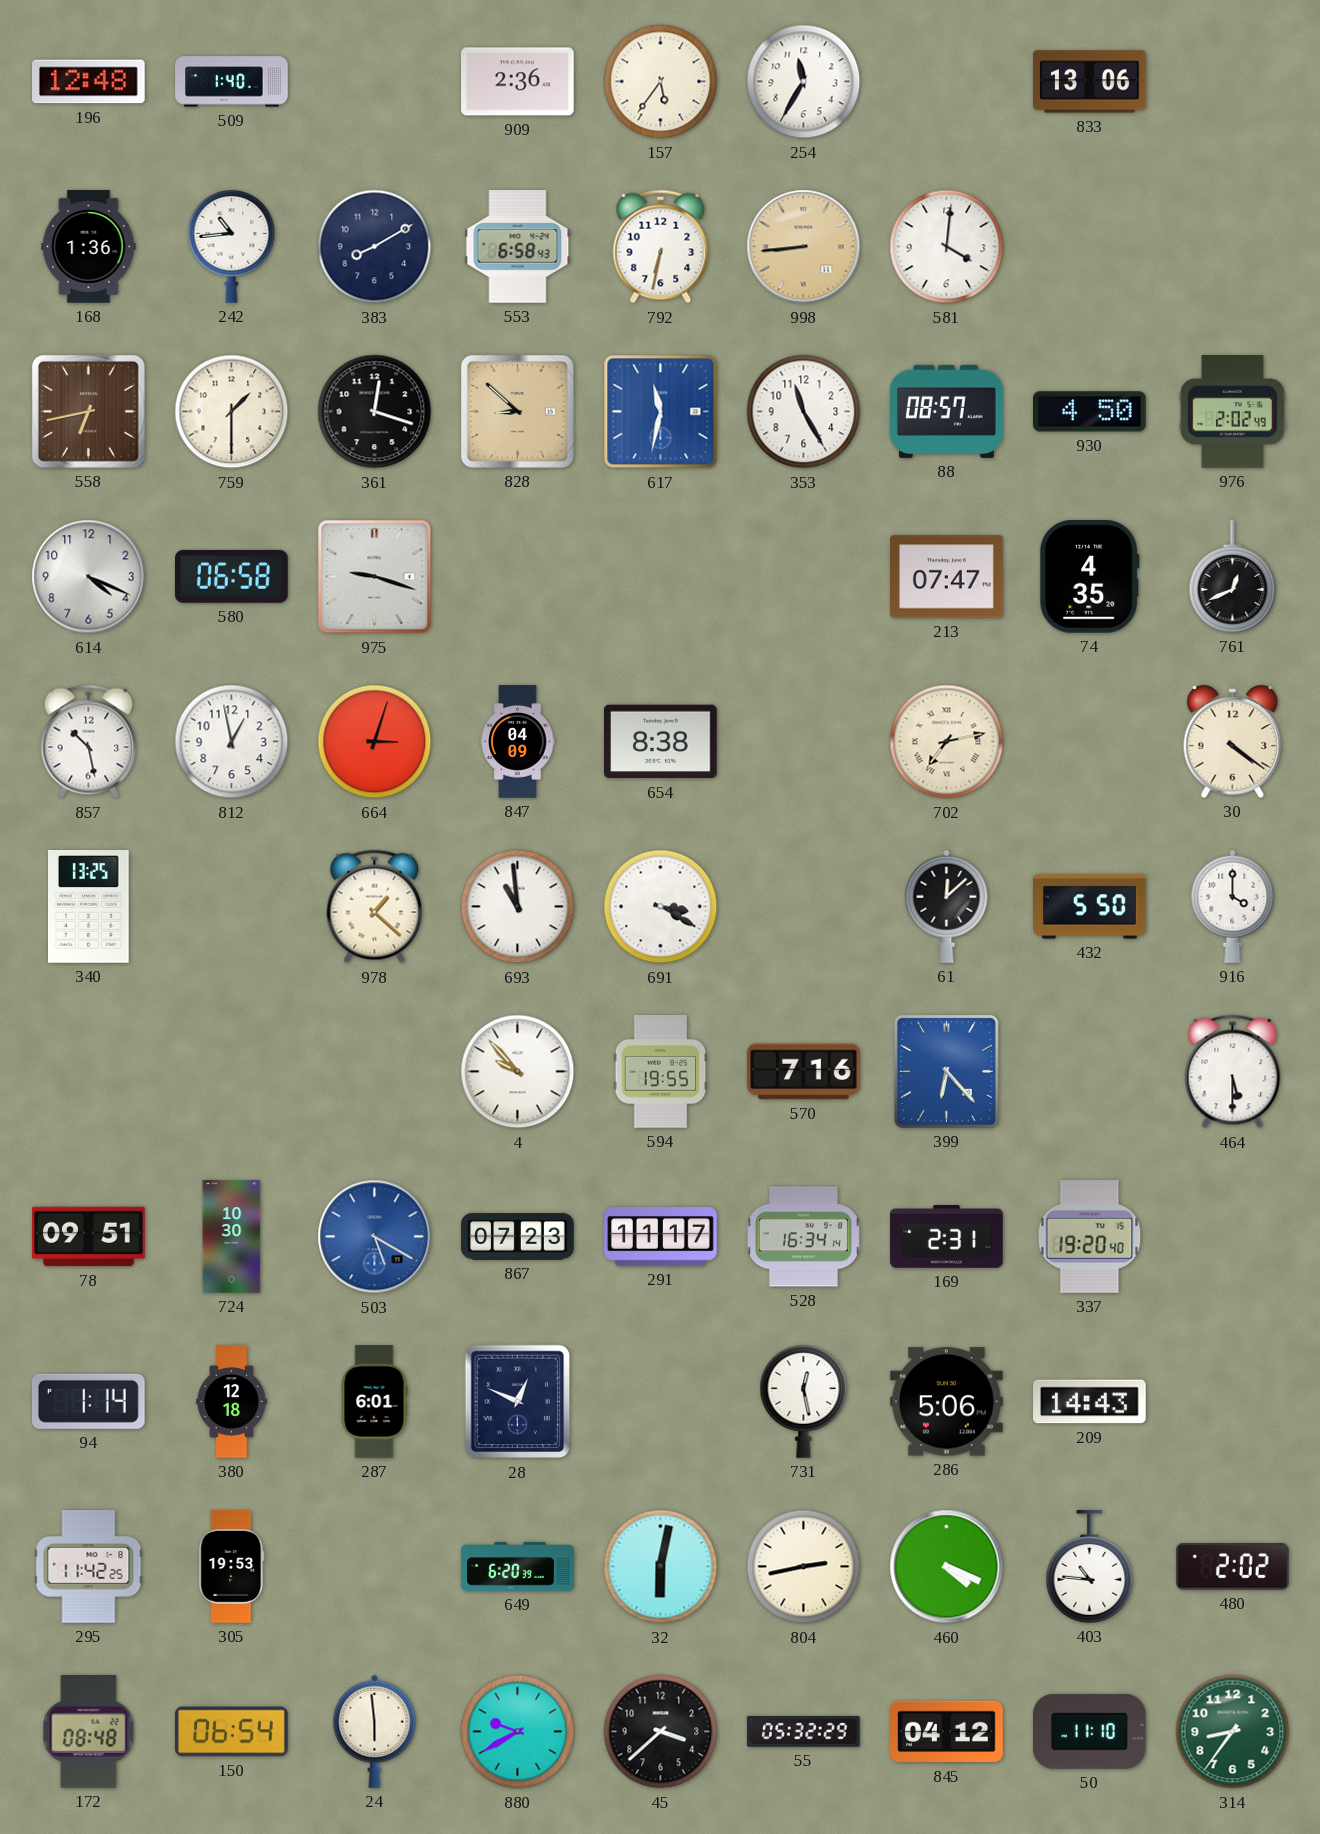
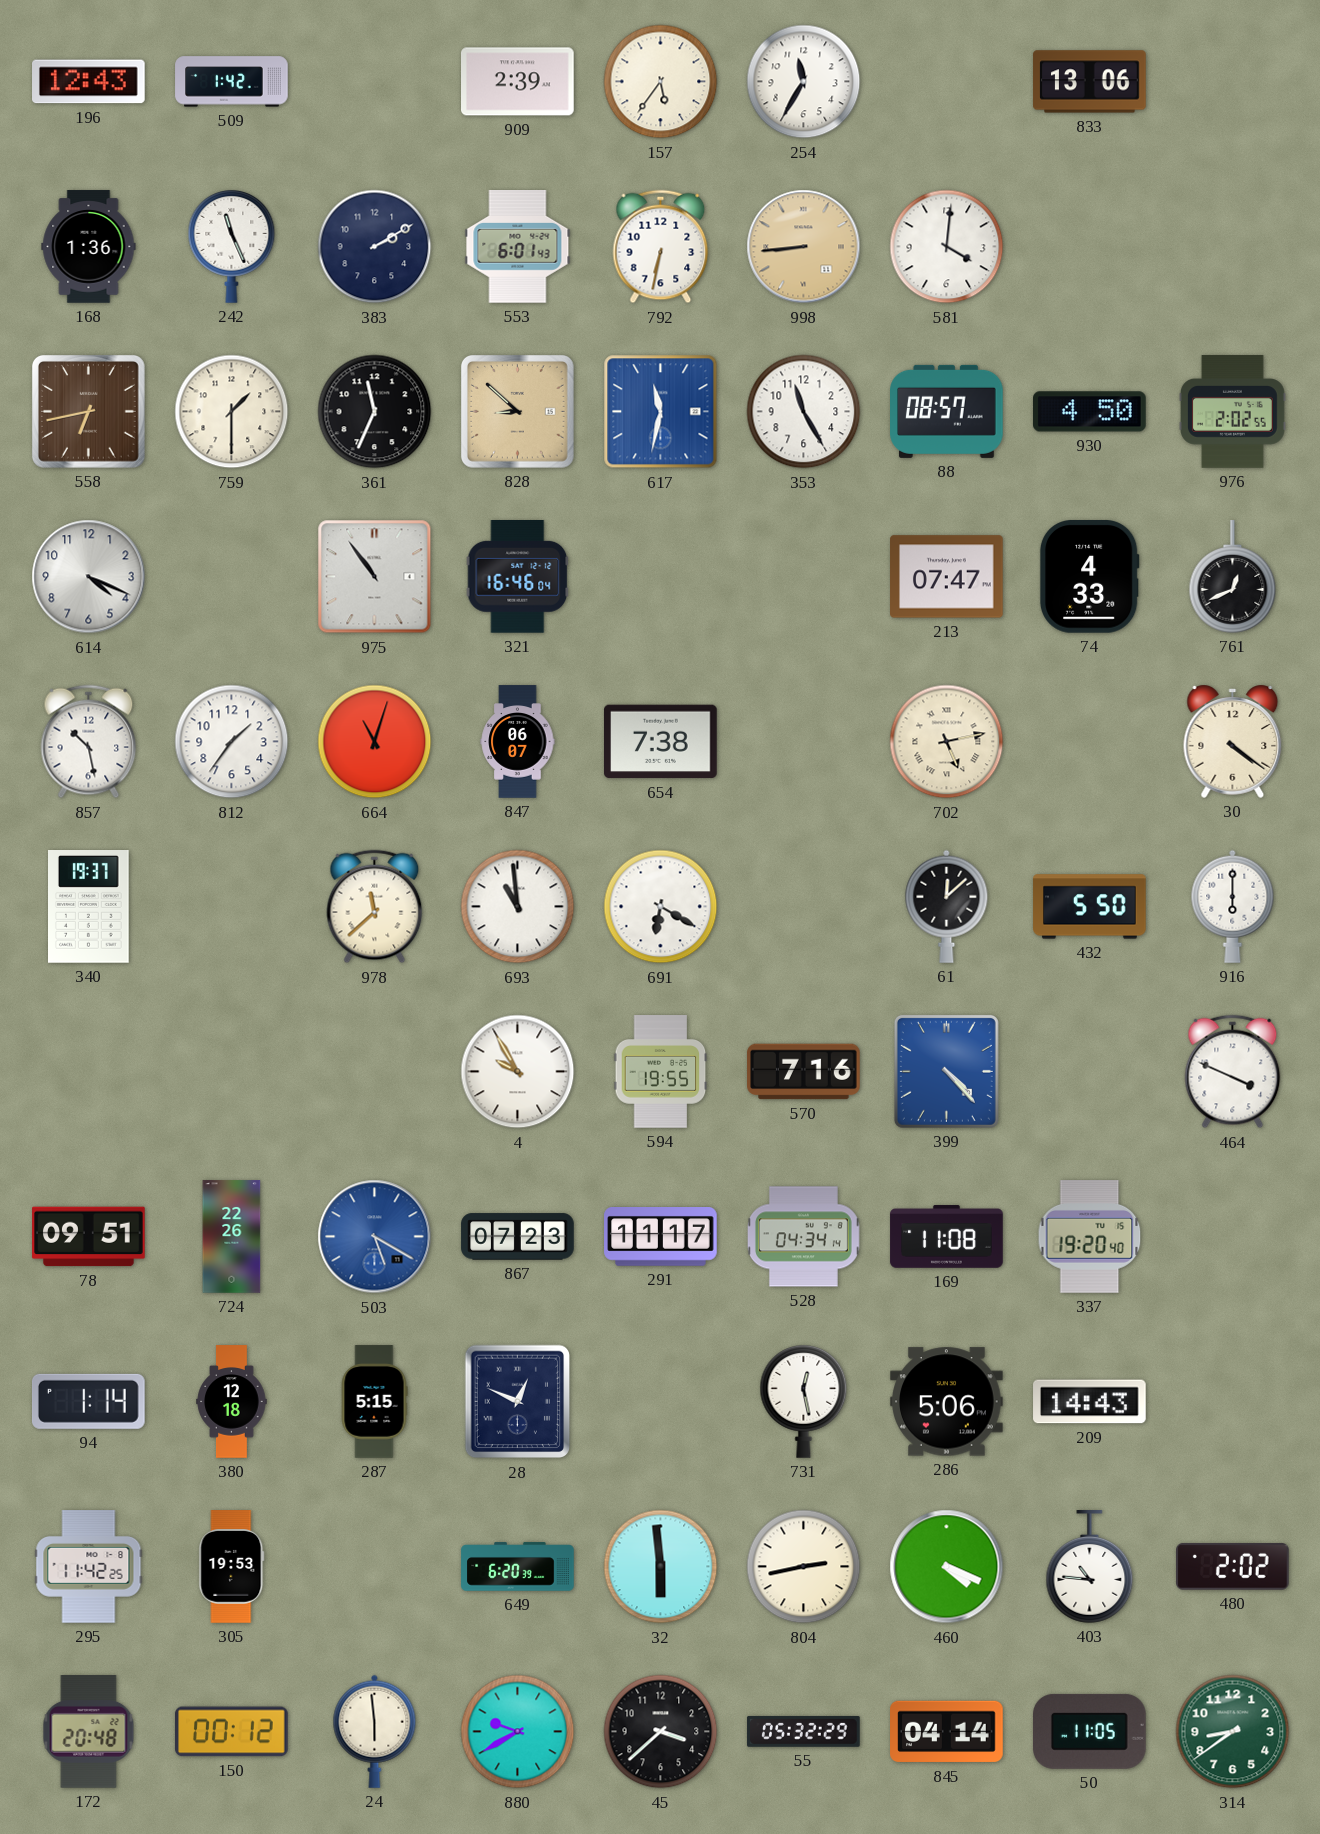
196: 12:48 -> 12:43
509: 1:40 -> 1:42
909: 2:36 -> 2:39
242: 10:44 -> 11:26
383: 8:10 -> 2:10
553: 6:58 -> 6:01
361: 12:18 -> 11:34
976: 2:02:49 -> 2:02:55
580: 06:58 -> none
975: 9:18 -> 10:54
321: none -> 16:46
74: 4:35 -> 4:33
812: 12:58 -> 1:36
664: 3:03 -> 11:03
847: 04:09 -> 06:07
654: 8:38 -> 7:38
702: 7:13 -> 5:13
340: 13:25 -> 19:37
978: 1:22 -> 11:38
691: 3:20 -> 6:20
916: 4:00 -> 6:00
4: 9:53 -> 9:55
399: 6:23 -> 4:23
464: 5:30 -> 3:49
724: 10:30 -> 22:26
528: 16:34 -> 04:34
169: 2:31 -> 11:08
287: 6:01 -> 5:15
32: 6:02 -> 5:59
172: 08:48 -> 20:48
150: 06:54 -> 00:12
845: 04:12 -> 04:14
50: 11:10 -> 11:05
314: 8:36 -> 8:39
